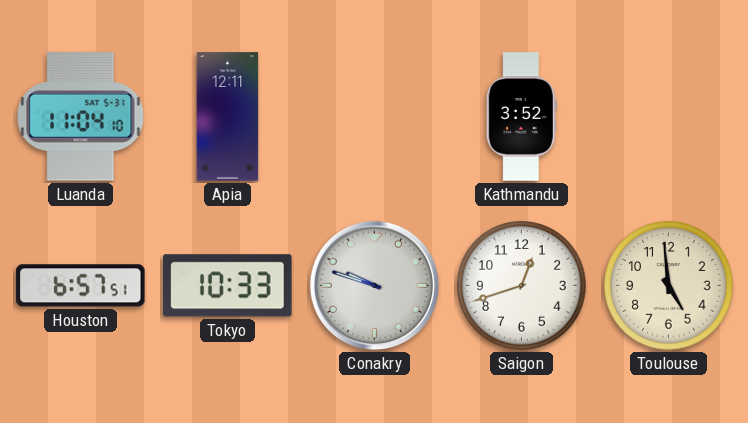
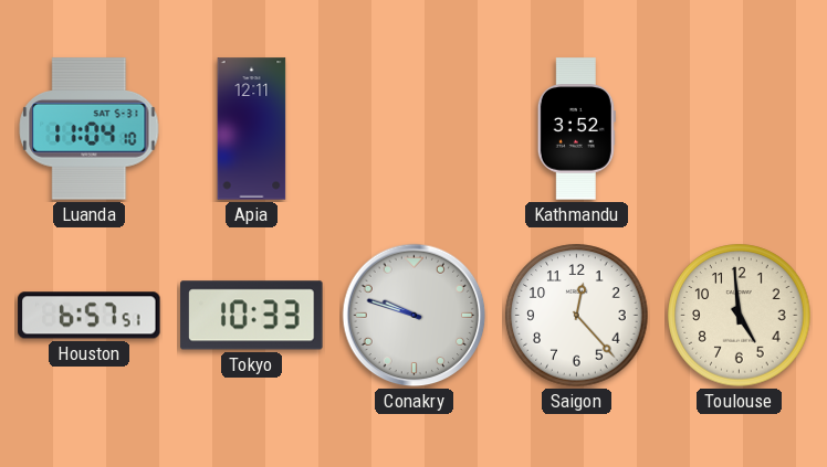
Saigon: 12:42 -> 12:23
